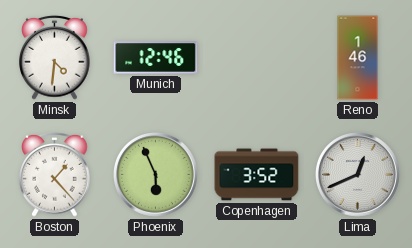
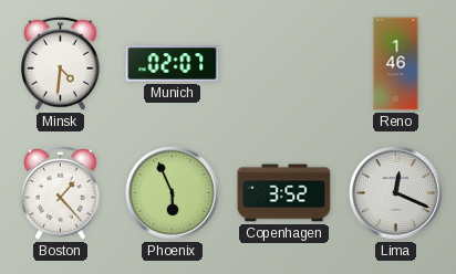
Munich: 12:46 -> 02:07
Lima: 12:41 -> 12:19
